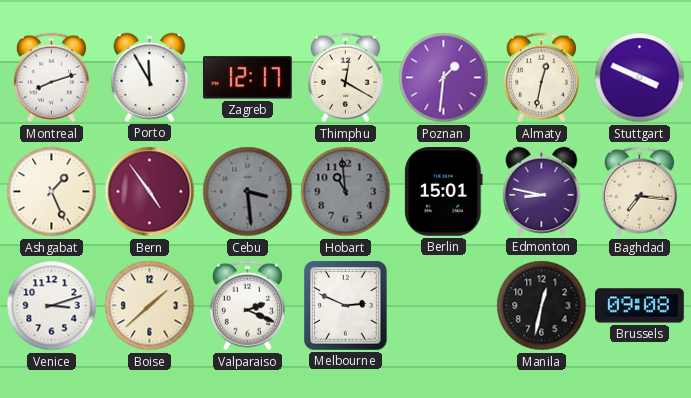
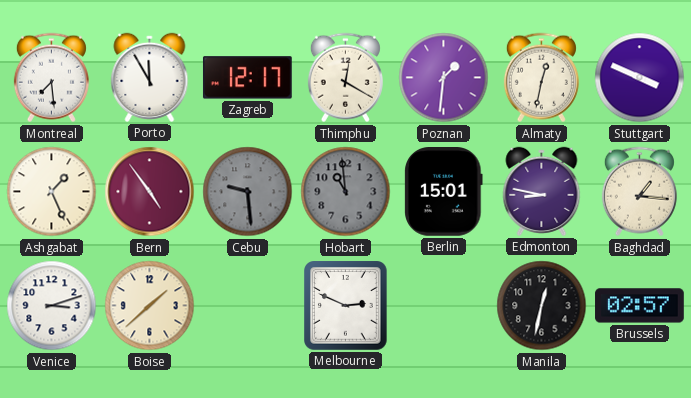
Montreal: 8:12 -> 7:29
Cebu: 3:29 -> 9:29
Baghdad: 7:16 -> 1:16
Valparaiso: 2:19 -> none
Brussels: 09:08 -> 02:57
